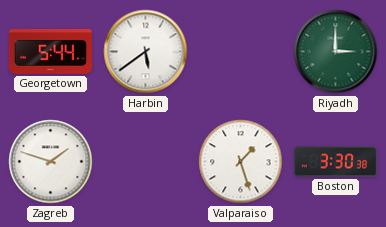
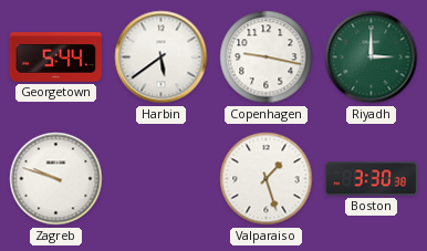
Copenhagen: none -> 9:17
Zagreb: 1:48 -> 9:48
